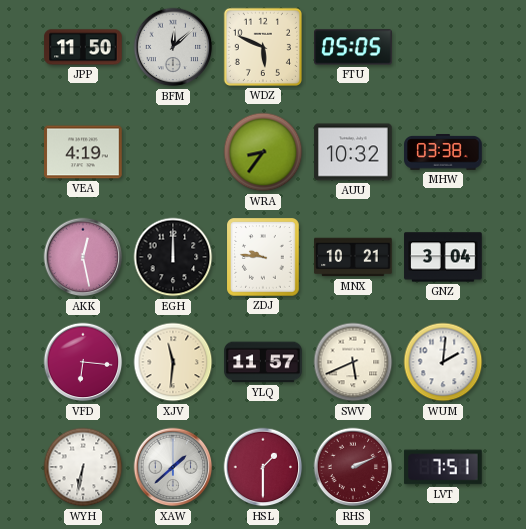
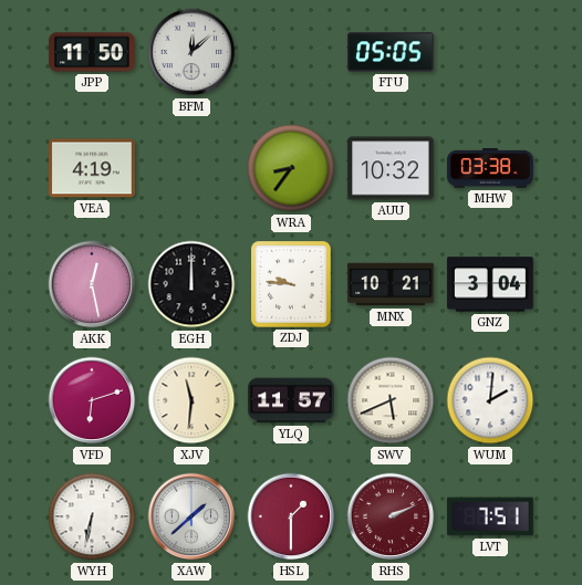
WDZ: 5:49 -> none
VFD: 6:16 -> 6:12
